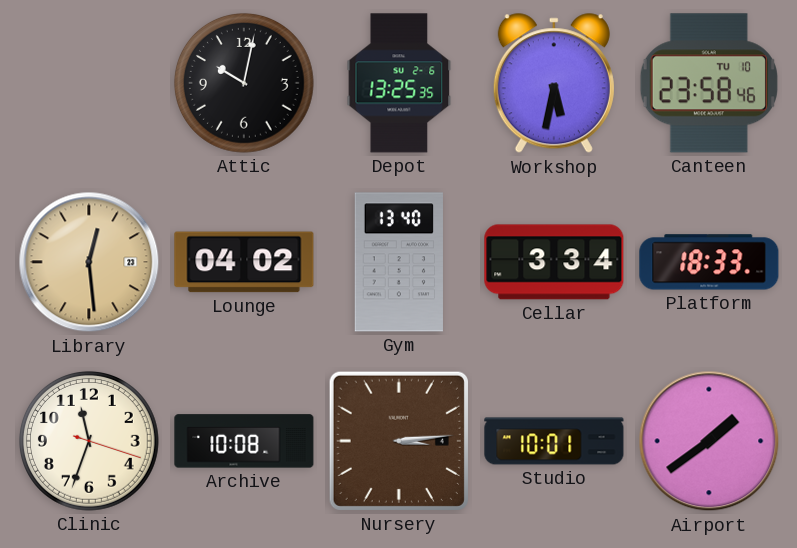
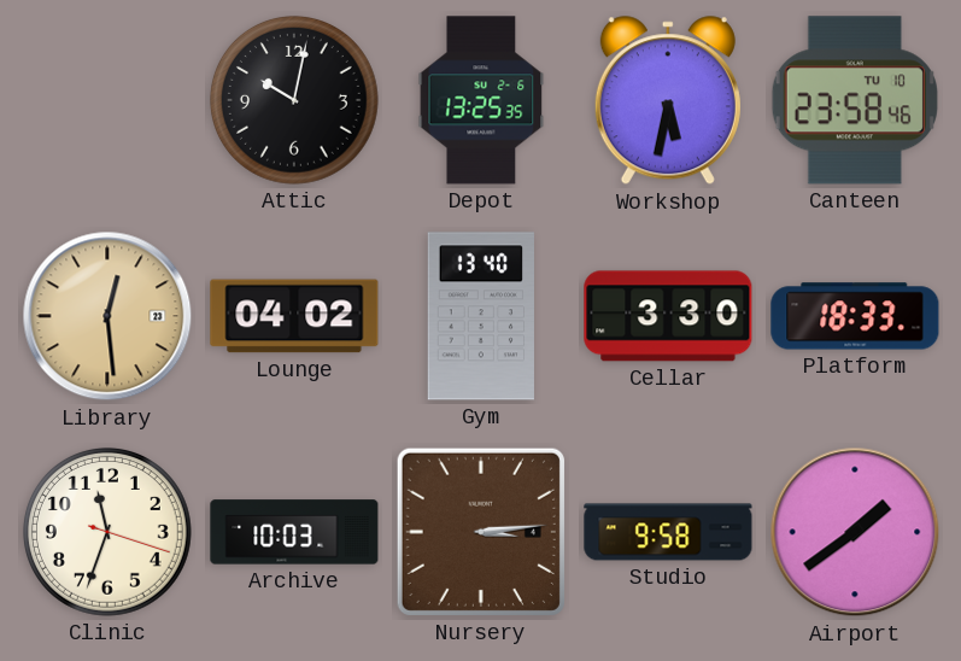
Cellar: 3:34 -> 3:30
Archive: 10:08 -> 10:03
Studio: 10:01 -> 9:58
